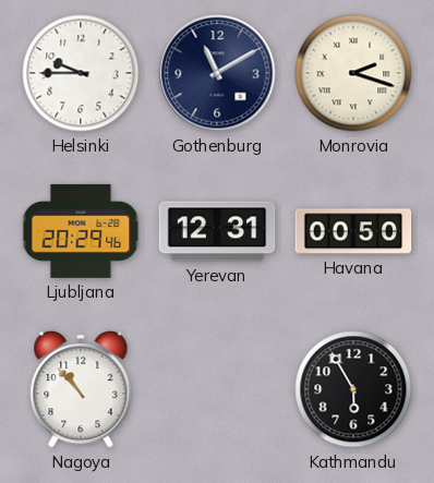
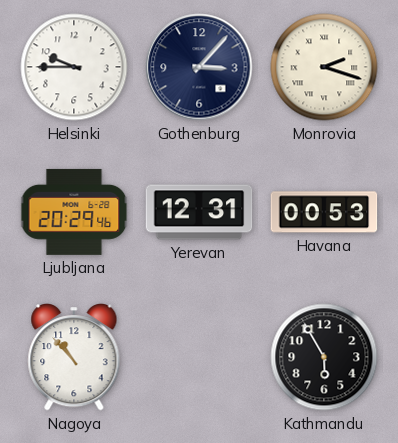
Gothenburg: 11:10 -> 3:07
Havana: 00:50 -> 00:53
